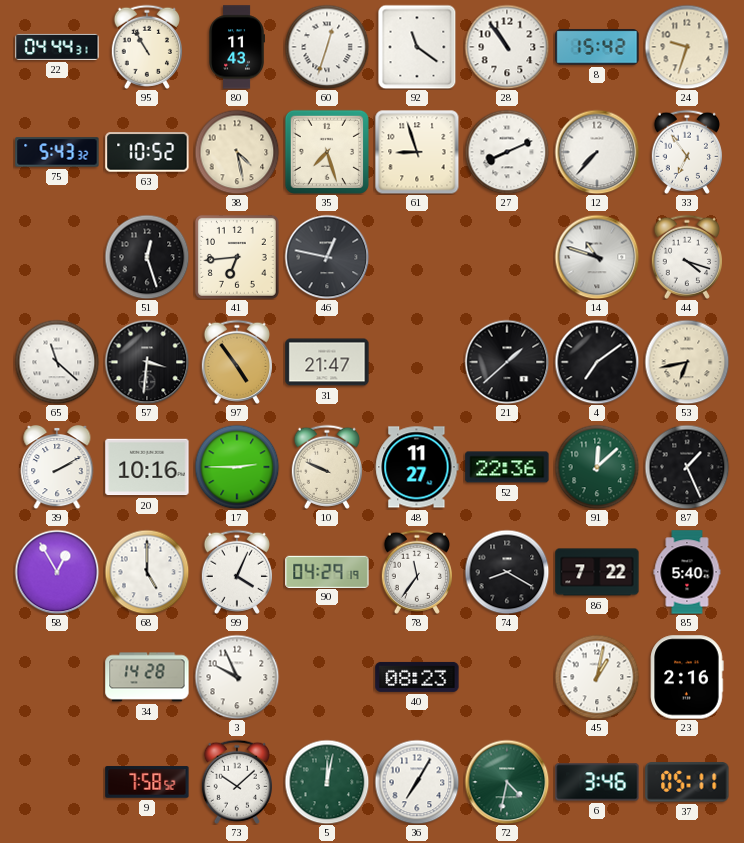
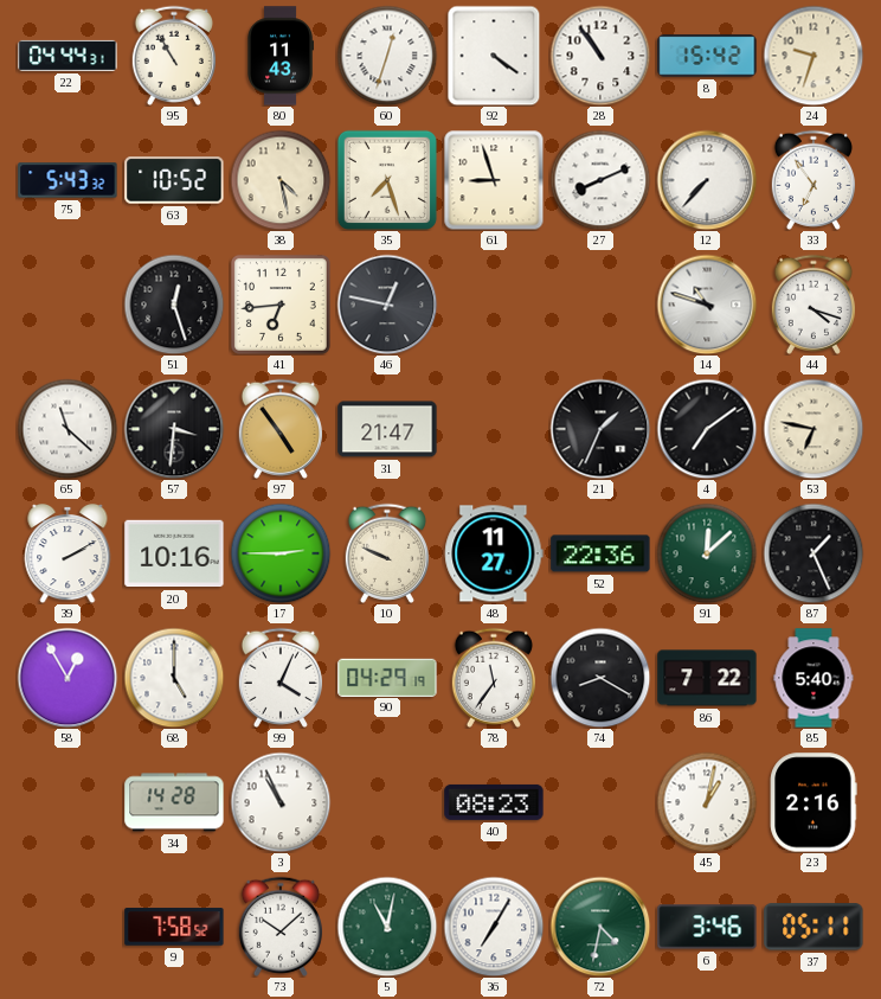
92: 11:21 -> 4:21
21: 1:38 -> 1:34
53: 6:43 -> 6:47
3: 9:56 -> 10:56
5: 12:02 -> 11:02
